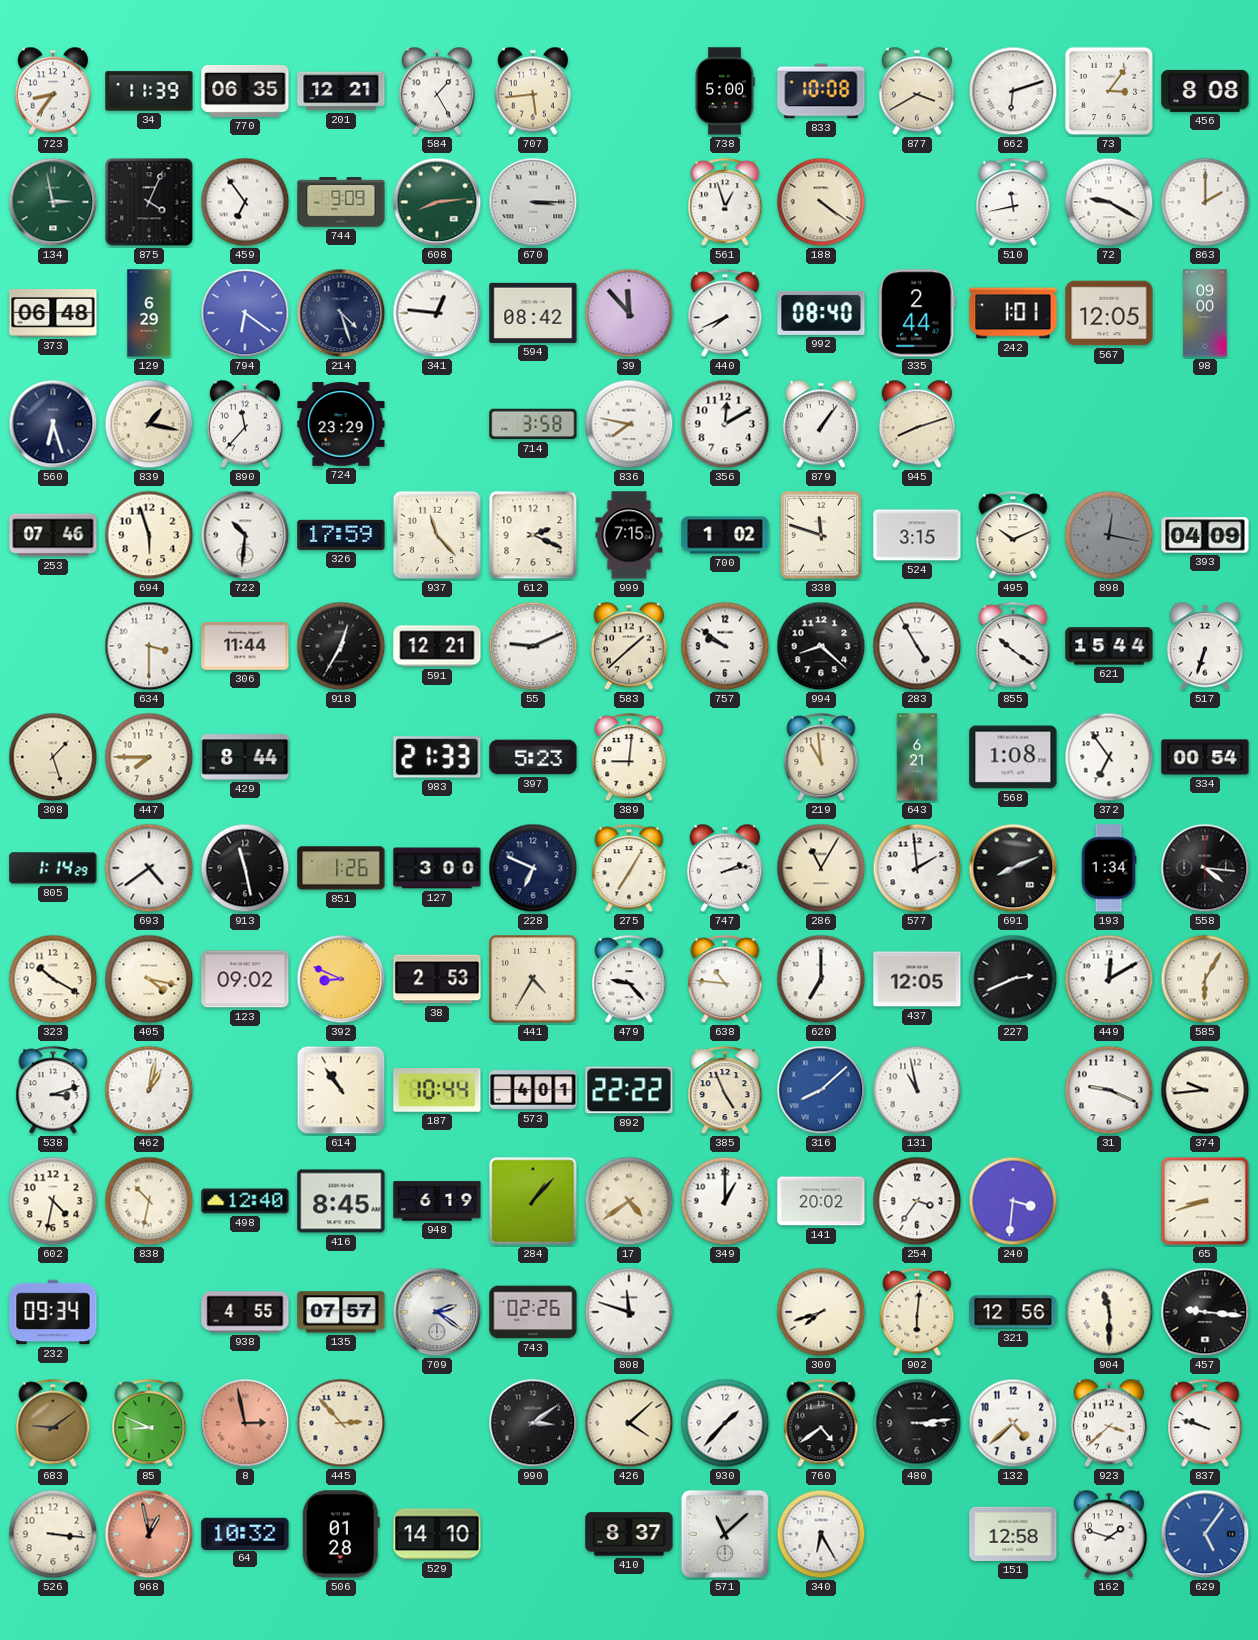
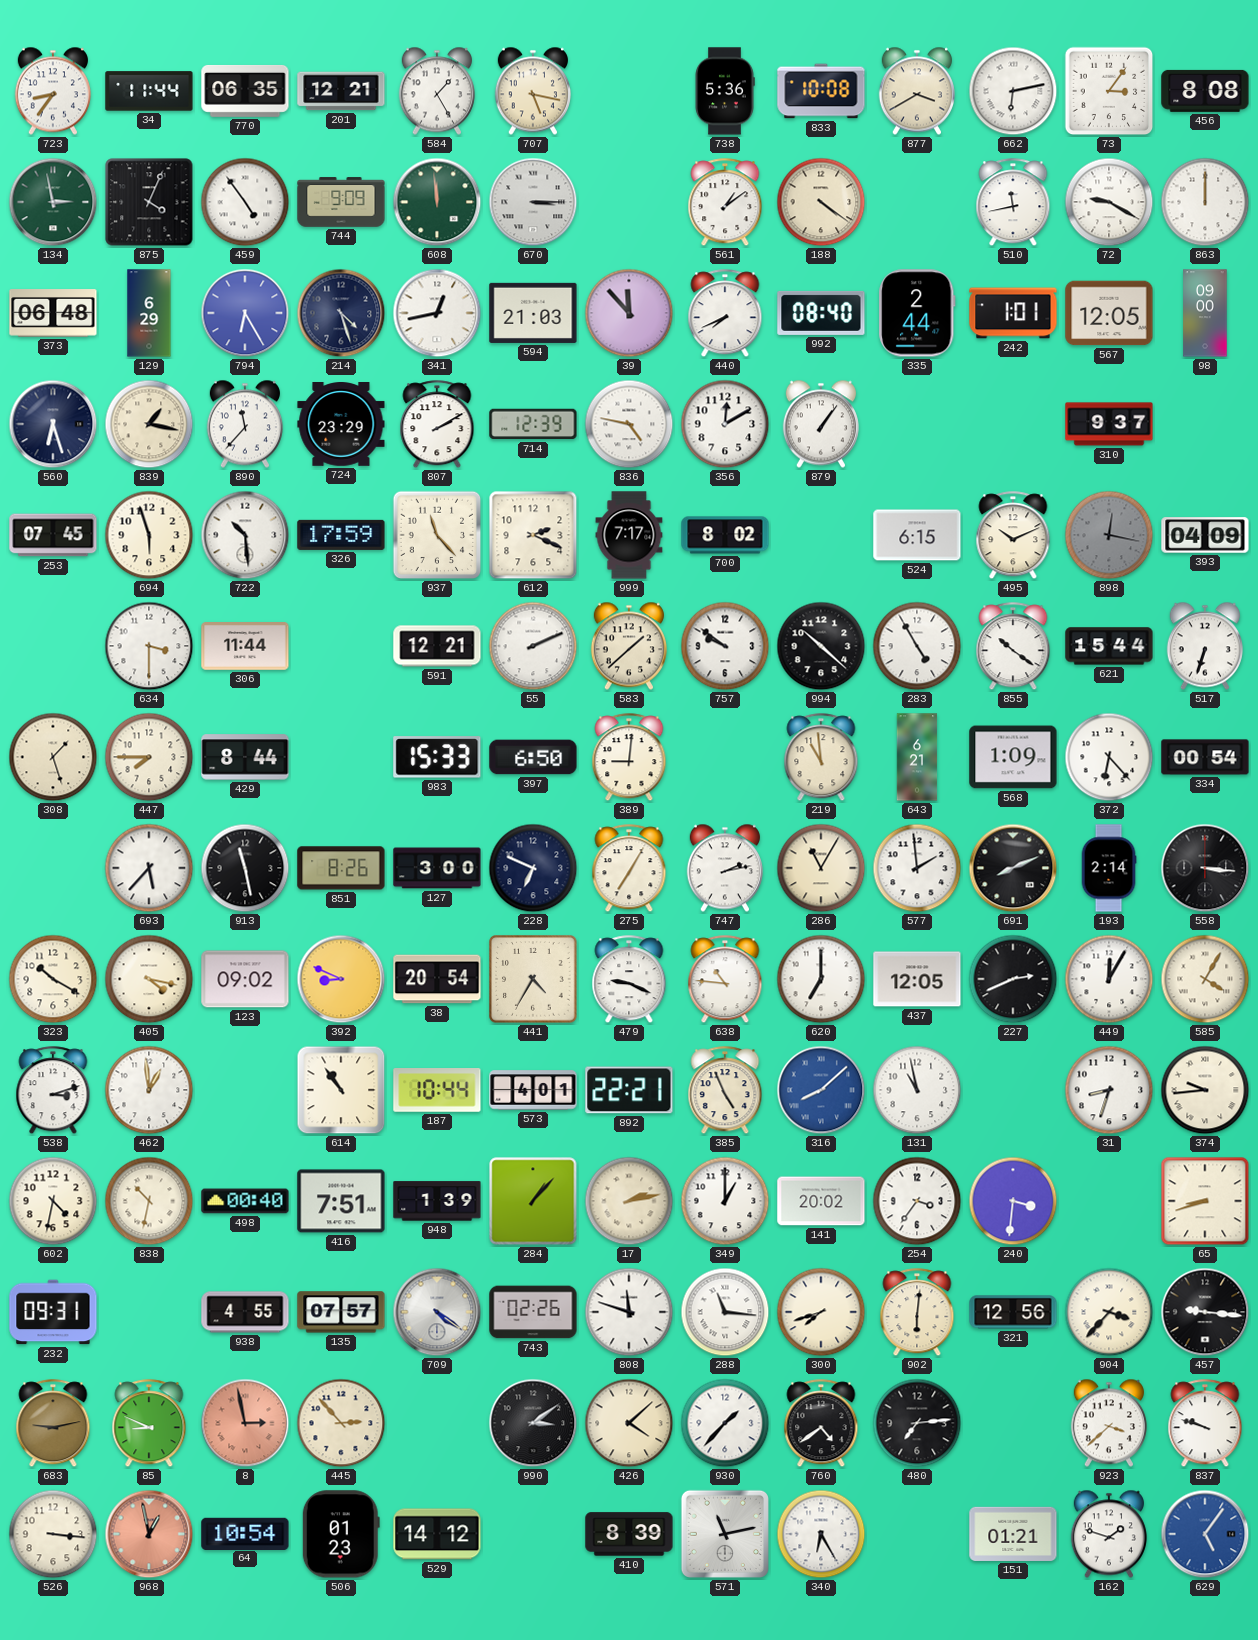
34: 11:39 -> 11:44
707: 5:44 -> 5:17
738: 5:00 -> 5:36
662: 6:12 -> 6:13
459: 6:54 -> 4:54
608: 8:14 -> 11:59
561: 12:57 -> 1:09
863: 2:00 -> 12:00
794: 6:21 -> 6:25
341: 12:46 -> 12:43
594: 08:42 -> 21:03
807: none -> 2:10
714: 3:58 -> 12:39
836: 7:47 -> 4:47
945: 8:12 -> none
310: none -> 9:37
253: 07:46 -> 07:45
722: 10:31 -> 10:29
999: 7:15 -> 7:17
700: 1:02 -> 8:02
338: 11:48 -> none
524: 3:15 -> 6:15
918: 12:35 -> none
55: 9:11 -> 2:11
994: 8:22 -> 10:22
983: 21:33 -> 15:33
397: 5:23 -> 6:50
568: 1:08 -> 1:09
372: 6:54 -> 6:23
805: 1:14 -> none
693: 4:39 -> 5:37
851: 1:26 -> 8:26
193: 1:34 -> 2:14
558: 4:16 -> 3:16
38: 2:53 -> 20:54
479: 9:23 -> 9:19
449: 12:10 -> 12:05
585: 6:05 -> 4:05
462: 1:02 -> 12:59
892: 22:22 -> 22:21
31: 9:19 -> 8:33
498: 12:40 -> 00:40
416: 8:45 -> 7:51
948: 6:19 -> 1:39
17: 4:39 -> 2:13
232: 09:34 -> 09:31
709: 2:21 -> 4:21
288: none -> 11:16
904: 11:30 -> 3:37
683: 9:09 -> 9:13
480: 3:14 -> 7:14
132: 4:38 -> none
64: 10:32 -> 10:54
506: 01:28 -> 01:23
529: 14:10 -> 14:12
410: 8:37 -> 8:39
571: 11:08 -> 11:13
151: 12:58 -> 01:21
